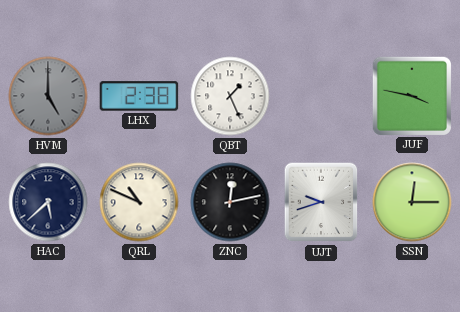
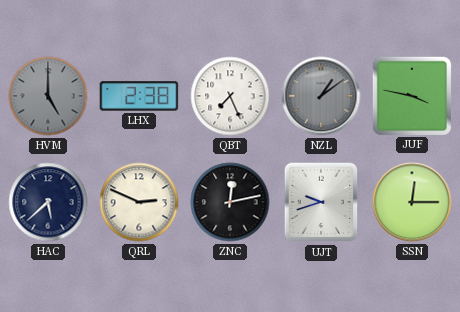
QBT: 1:26 -> 7:26
NZL: none -> 1:09
QRL: 10:49 -> 2:49
